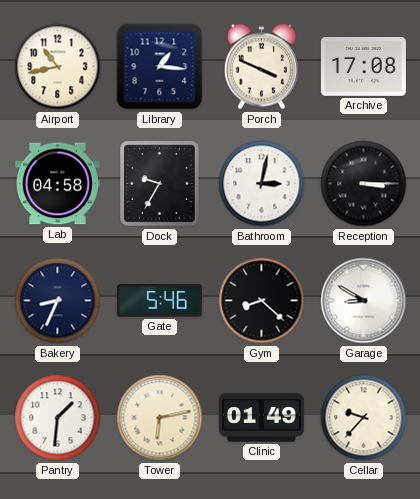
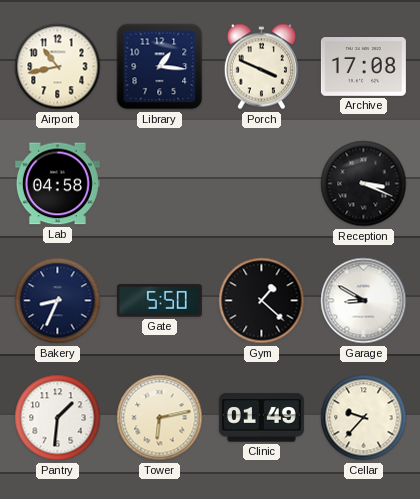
Dock: 9:35 -> none
Bathroom: 3:02 -> none
Reception: 3:15 -> 3:19
Gate: 5:46 -> 5:50
Gym: 8:22 -> 1:22
